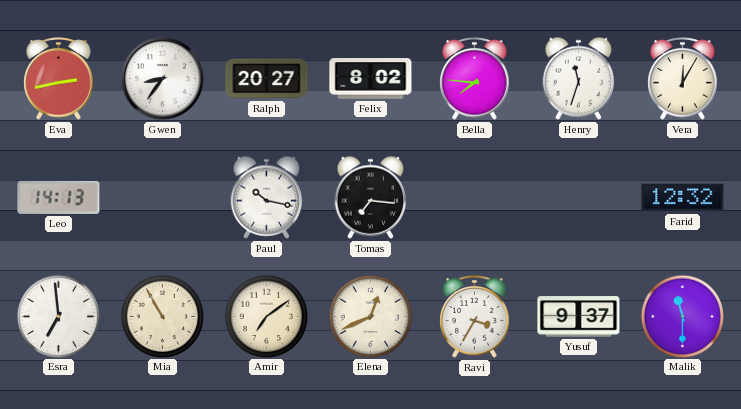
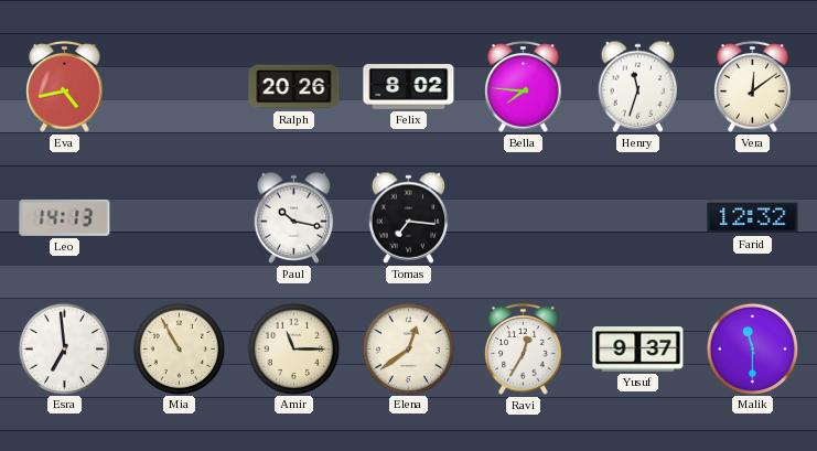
Eva: 2:43 -> 4:43
Gwen: 8:36 -> none
Ralph: 20:27 -> 20:26
Vera: 12:05 -> 12:09
Amir: 7:09 -> 11:15
Elena: 12:41 -> 12:39
Ravi: 3:35 -> 12:35
